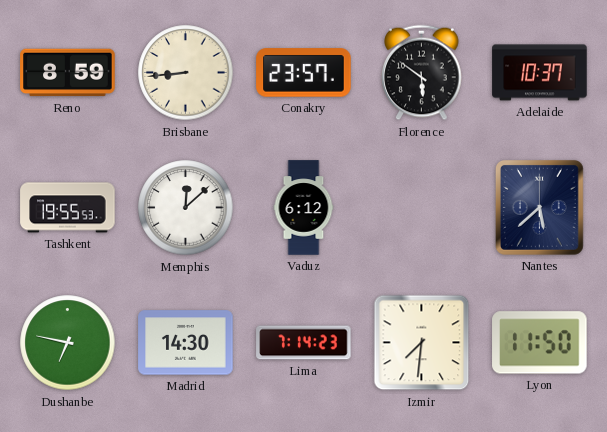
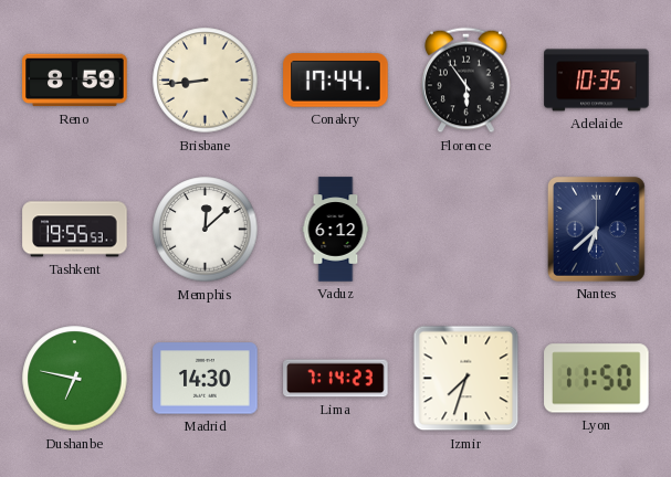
Conakry: 23:57 -> 17:44
Florence: 5:51 -> 5:54
Adelaide: 10:37 -> 10:35
Nantes: 5:38 -> 6:38
Izmir: 7:31 -> 7:33
